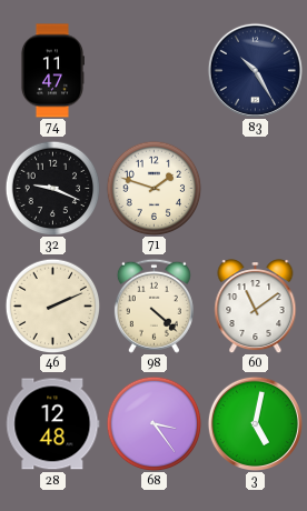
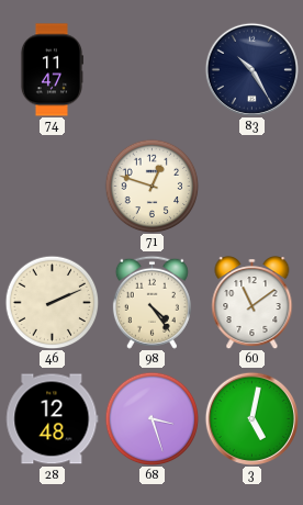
32: 9:19 -> none
71: 1:48 -> 12:48
98: 4:22 -> 4:24
68: 3:24 -> 3:27
